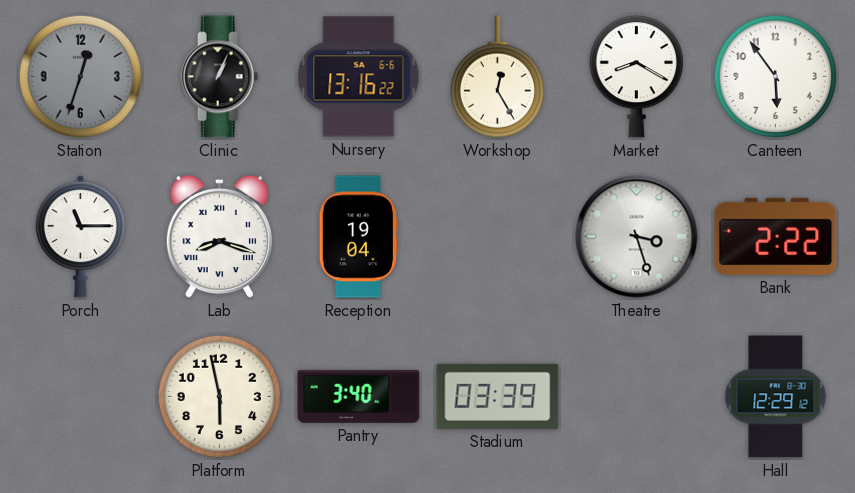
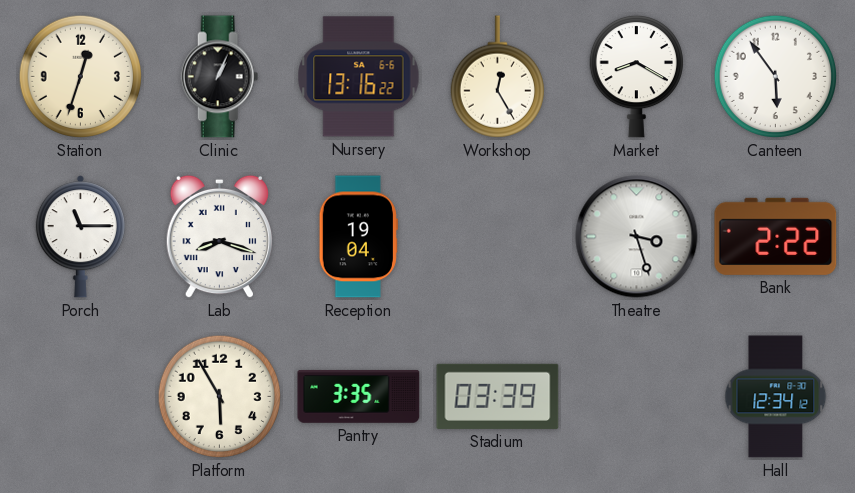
Station dial: grey -> cream
Platform: 5:58 -> 5:55
Pantry: 3:40 -> 3:35
Hall: 12:29 -> 12:34
